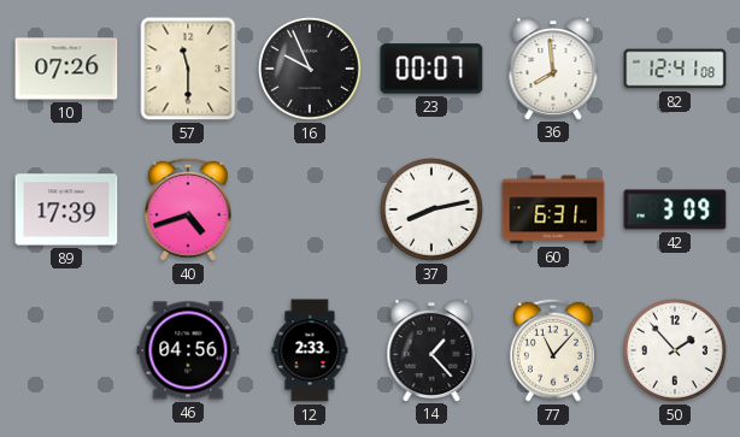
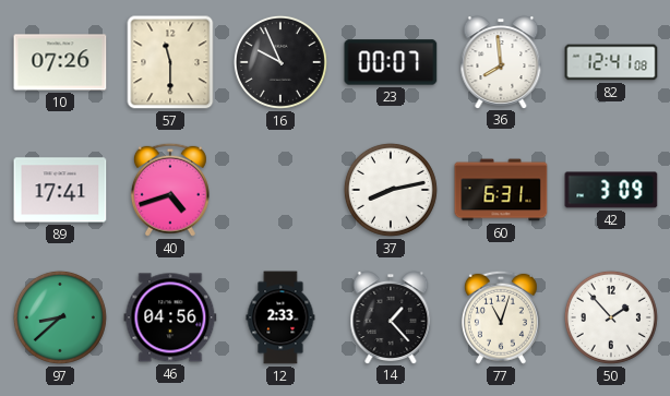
89: 17:39 -> 17:41
97: none -> 8:38
77: 11:07 -> 11:03
